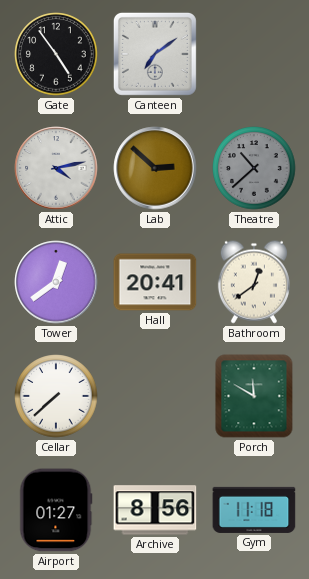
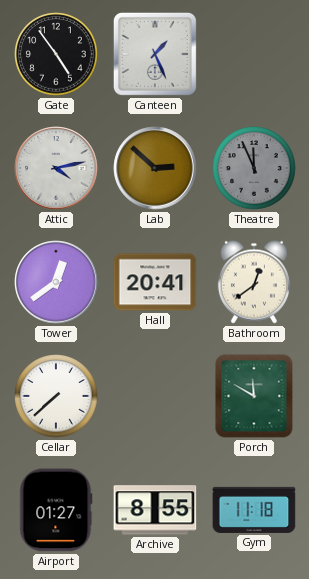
Canteen: 7:09 -> 1:26
Theatre: 10:38 -> 11:56
Archive: 8:56 -> 8:55
